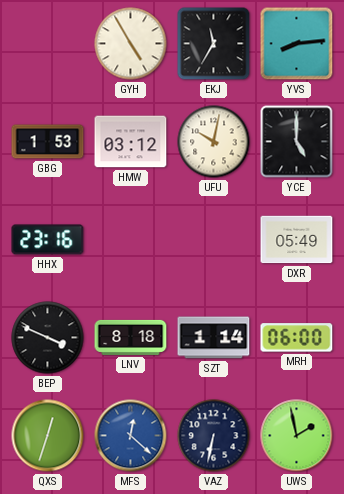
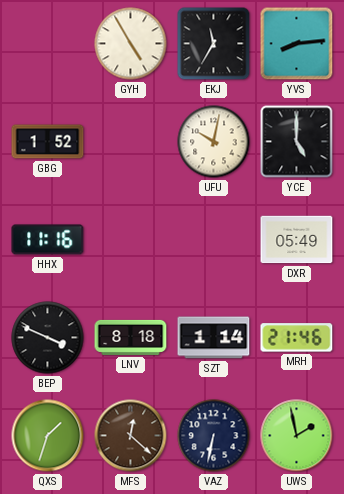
GBG: 1:53 -> 1:52
HMW: 03:12 -> none
HHX: 23:16 -> 11:16
MRH: 06:00 -> 21:46
QXS: 12:33 -> 1:33
MFS dial: blue -> brown
